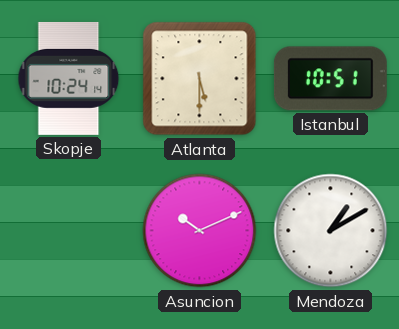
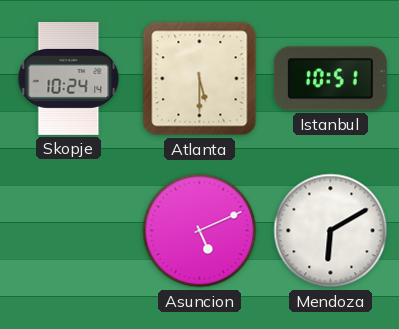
Asuncion: 10:11 -> 5:11
Mendoza: 1:10 -> 6:10
